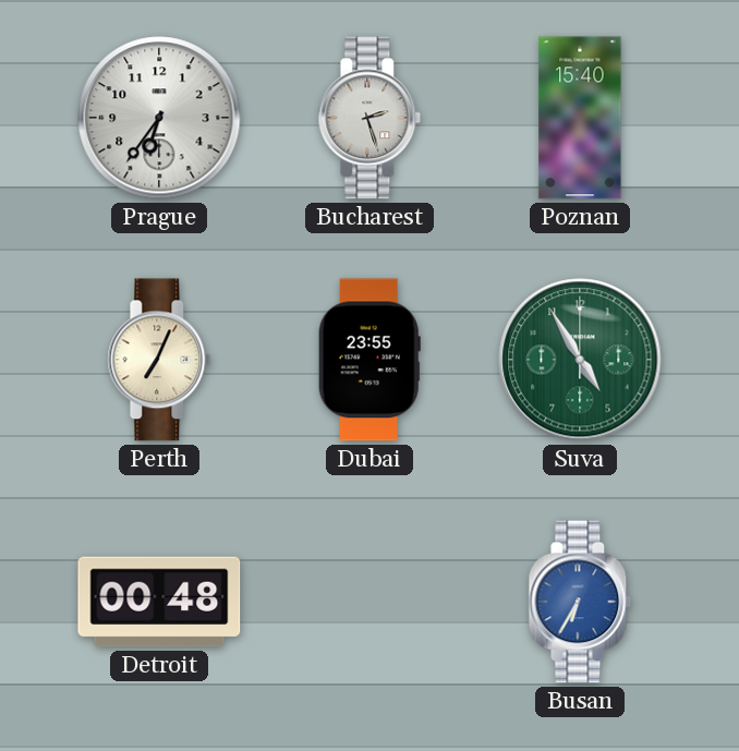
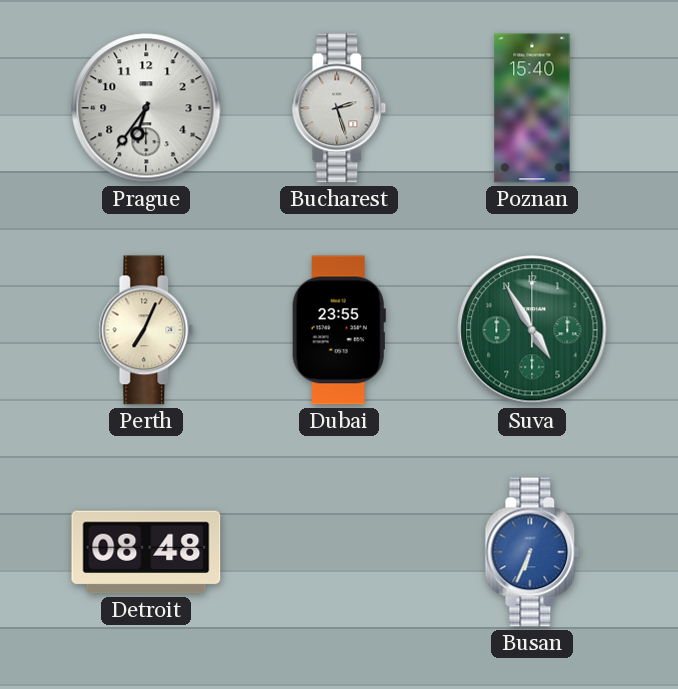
Detroit: 00:48 -> 08:48
Busan: 6:35 -> 6:34
